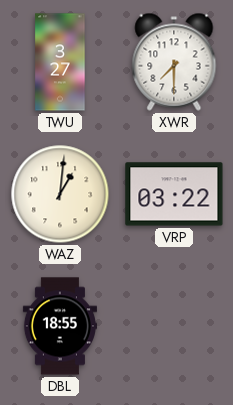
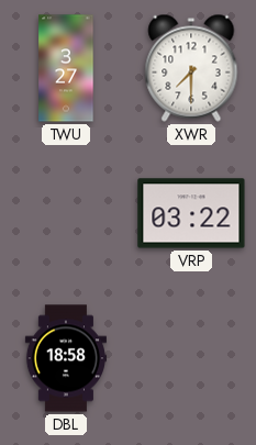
WAZ: 1:01 -> none
DBL: 18:55 -> 18:58
